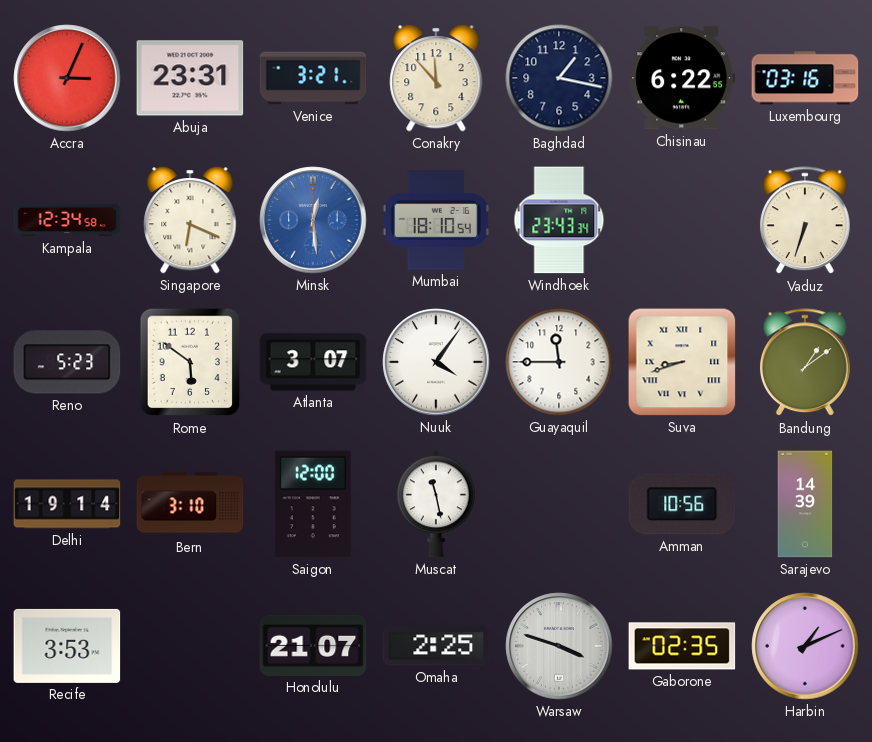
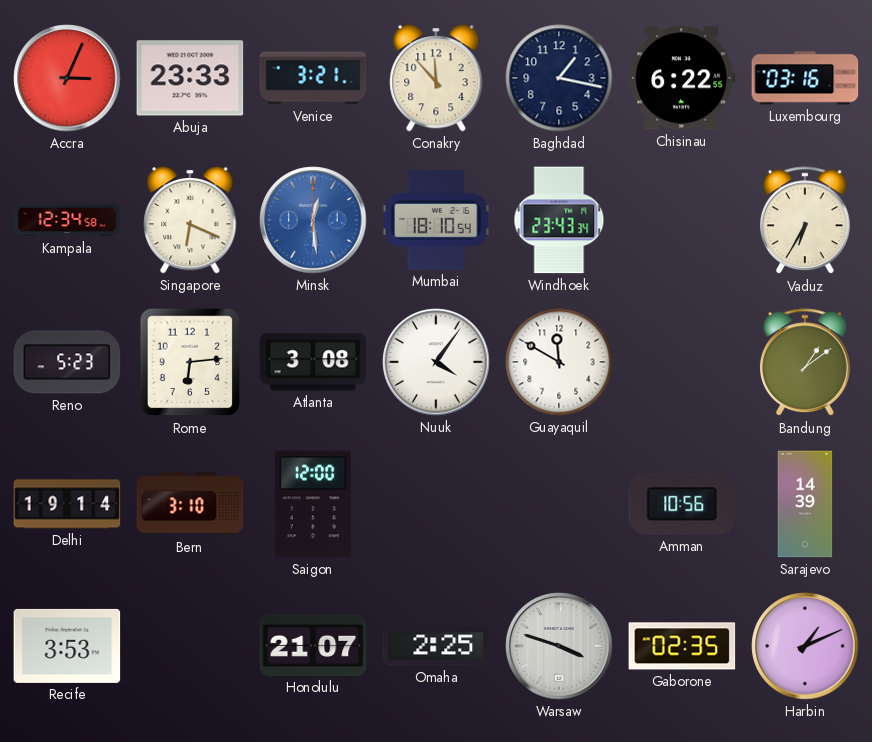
Abuja: 23:31 -> 23:33
Vaduz: 6:33 -> 6:35
Rome: 5:51 -> 6:14
Atlanta: 3:07 -> 3:08
Guayaquil: 11:45 -> 11:50
Suva: 8:42 -> none
Muscat: 11:28 -> none
